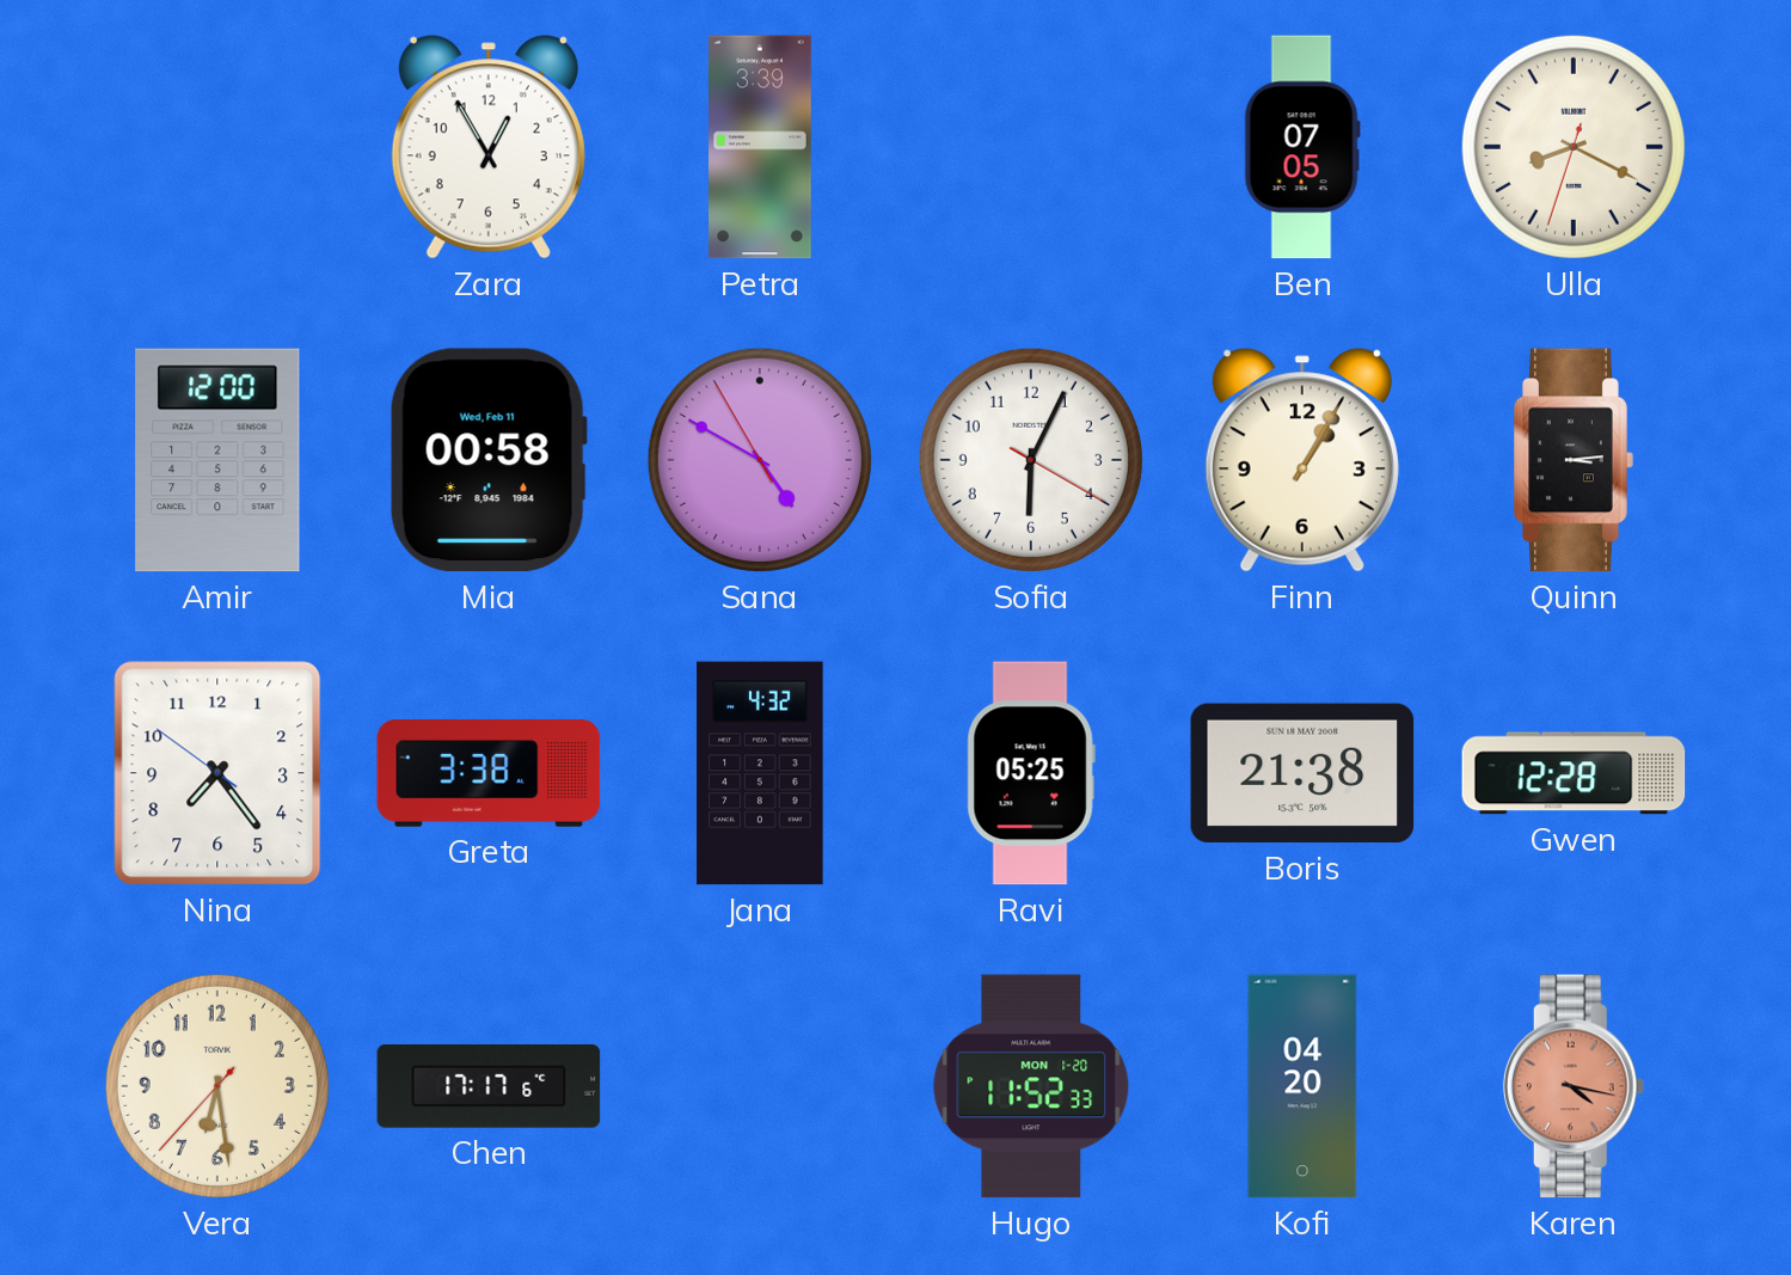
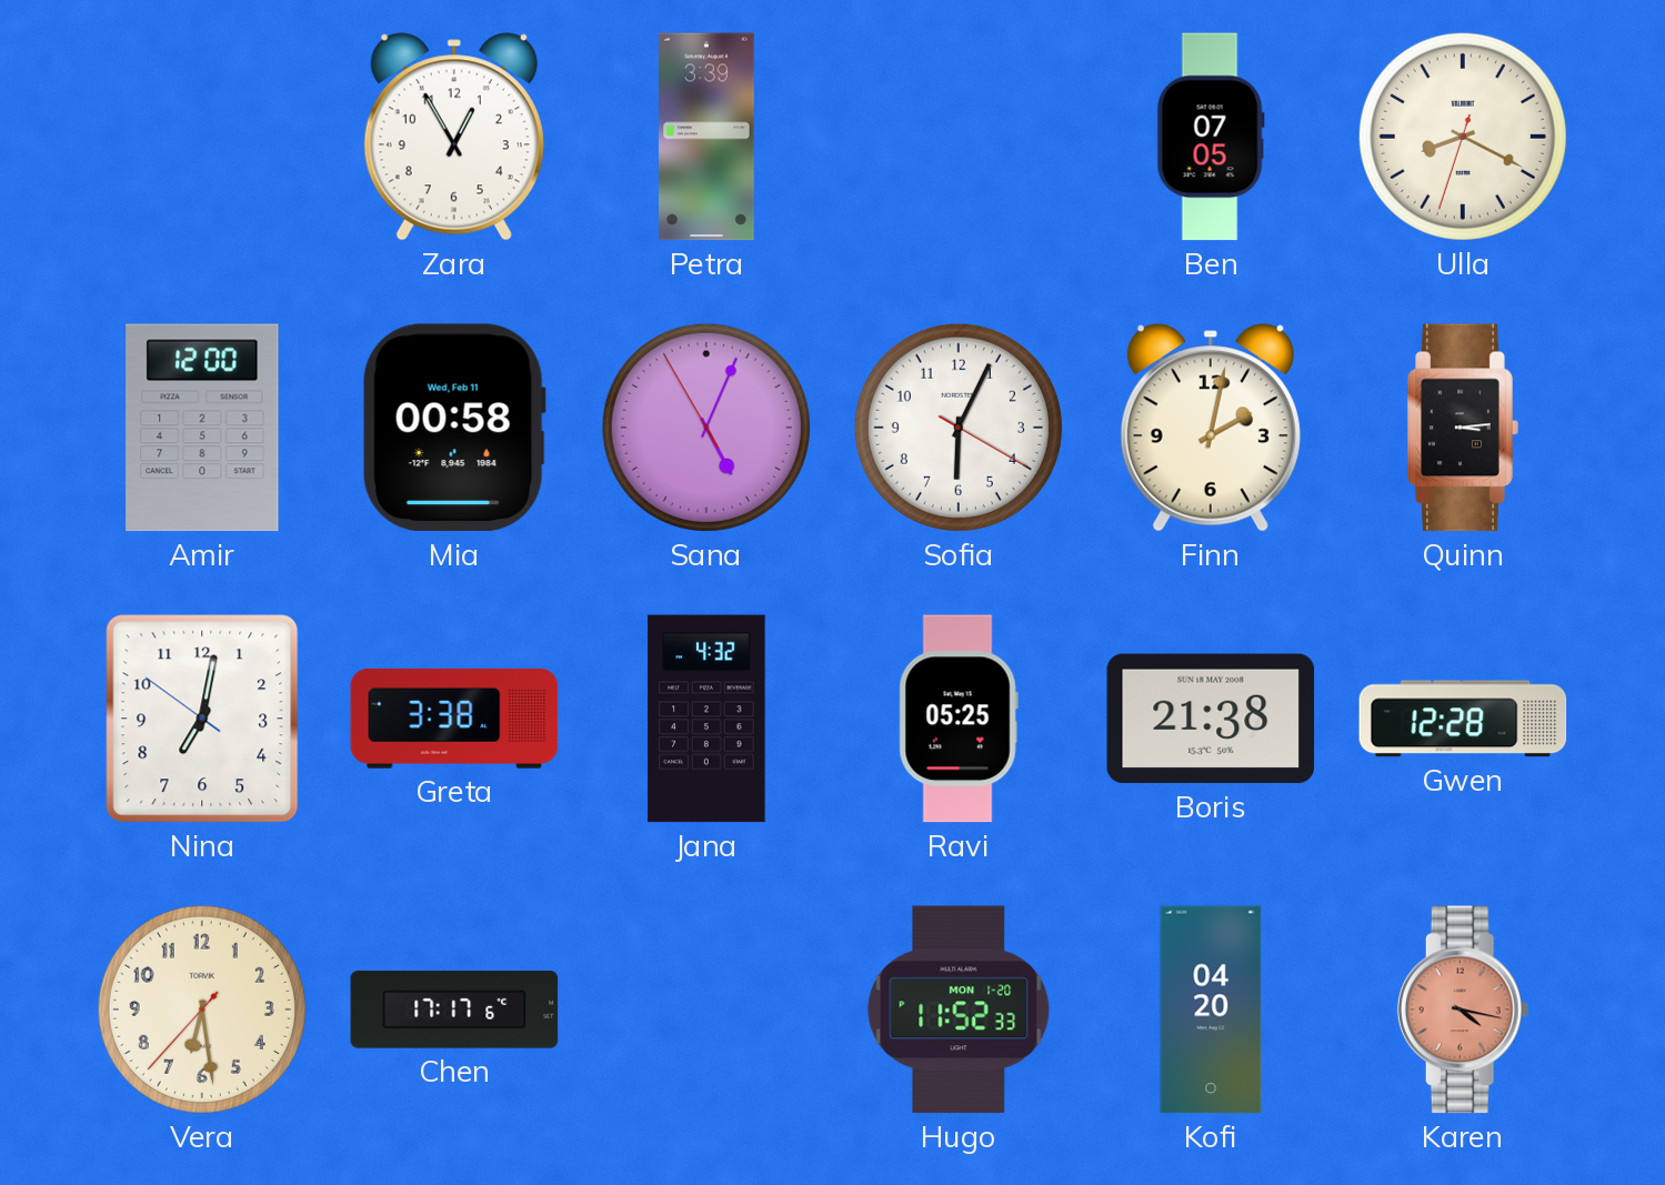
Sana: 4:49 -> 5:03
Finn: 1:05 -> 2:02
Nina: 7:23 -> 7:01
